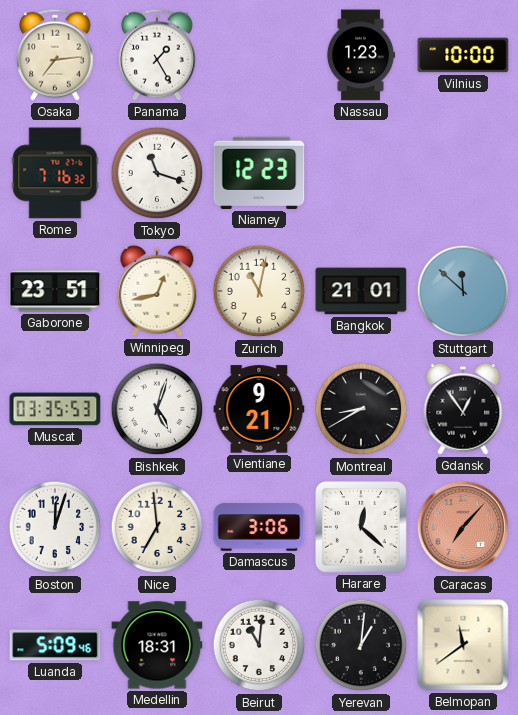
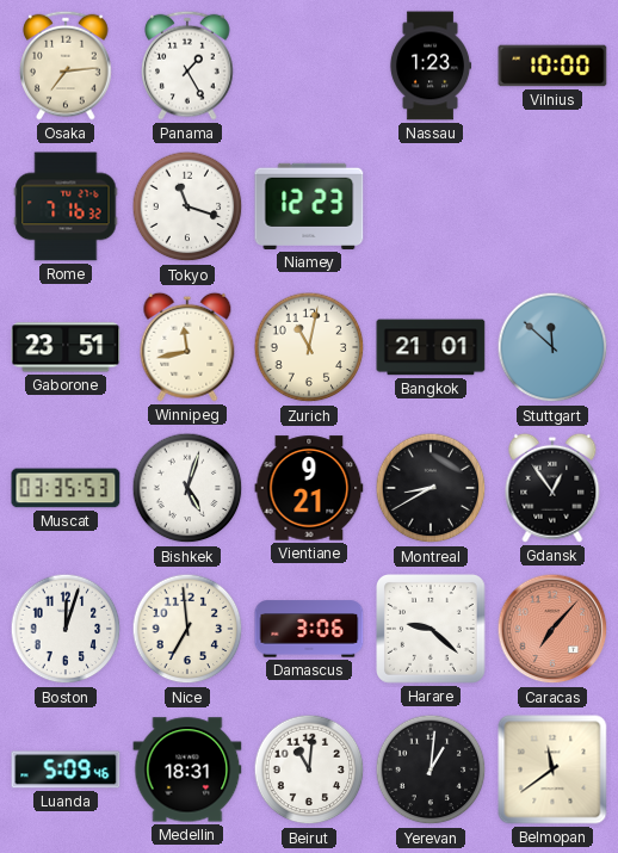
Winnipeg: 12:43 -> 11:43
Harare: 12:22 -> 9:22
